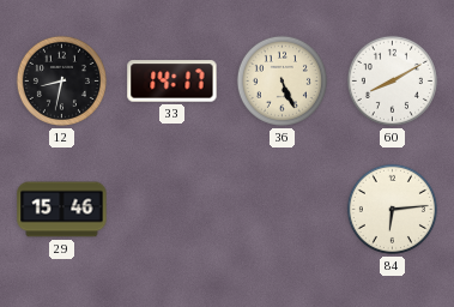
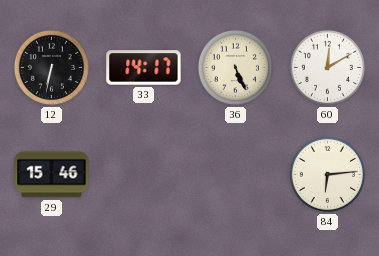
12: 8:32 -> 6:32
60: 8:10 -> 12:10
